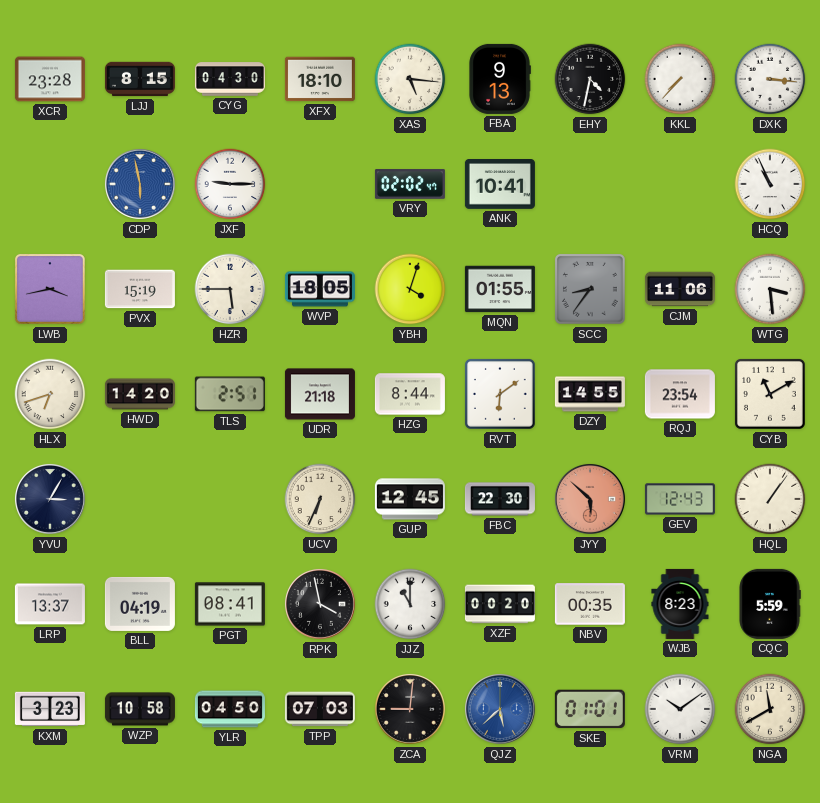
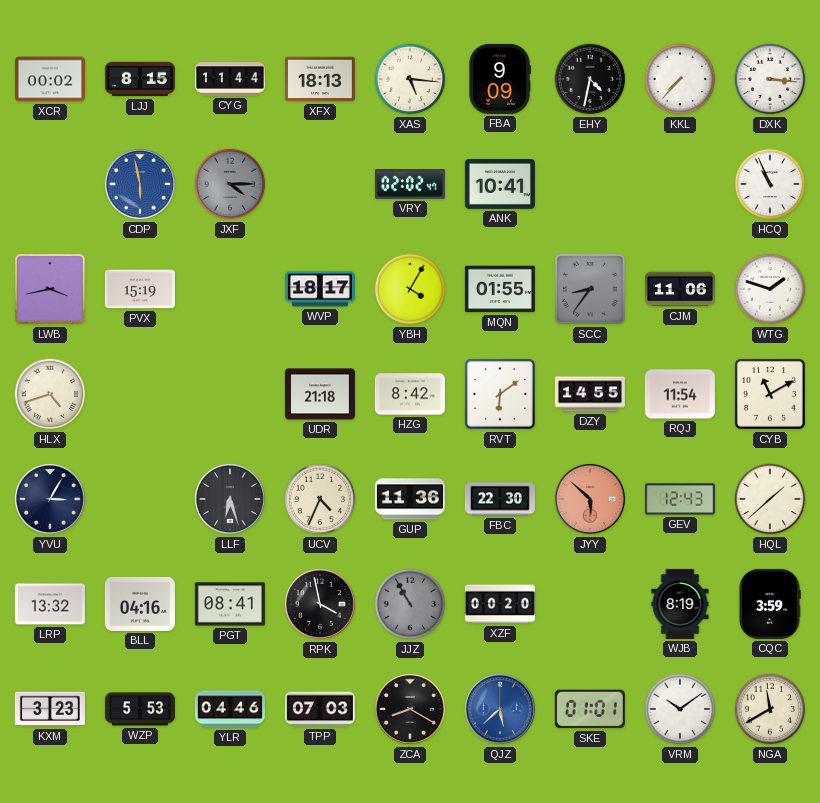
XCR: 23:28 -> 00:02
CYG: 04:30 -> 11:44
XFX: 18:10 -> 18:13
FBA: 9:13 -> 9:09
JXF: 9:15 -> 4:15
JXF dial: white -> grey
HZR: 5:45 -> none
WVP: 18:05 -> 18:17
YBH: 4:03 -> 4:05
WTG: 3:29 -> 1:48
HLX: 6:42 -> 4:42
HWD: 14:20 -> none
TLS: 2:51 -> none
HZG: 8:44 -> 8:42
RQJ: 23:54 -> 11:54
LLF: none -> 6:27
UCV: 6:34 -> 4:34
GUP: 12:45 -> 11:36
HQL: 1:06 -> 1:38
LRP: 13:37 -> 13:32
BLL: 04:19 -> 04:16
JJZ: 11:00 -> 10:55
JJZ dial: white -> grey
NBV: 00:35 -> none
WJB: 8:23 -> 8:19
CQC: 5:59 -> 3:59
WZP: 10:58 -> 5:53
YLR: 04:50 -> 04:46
ZCA: 9:01 -> 8:20
